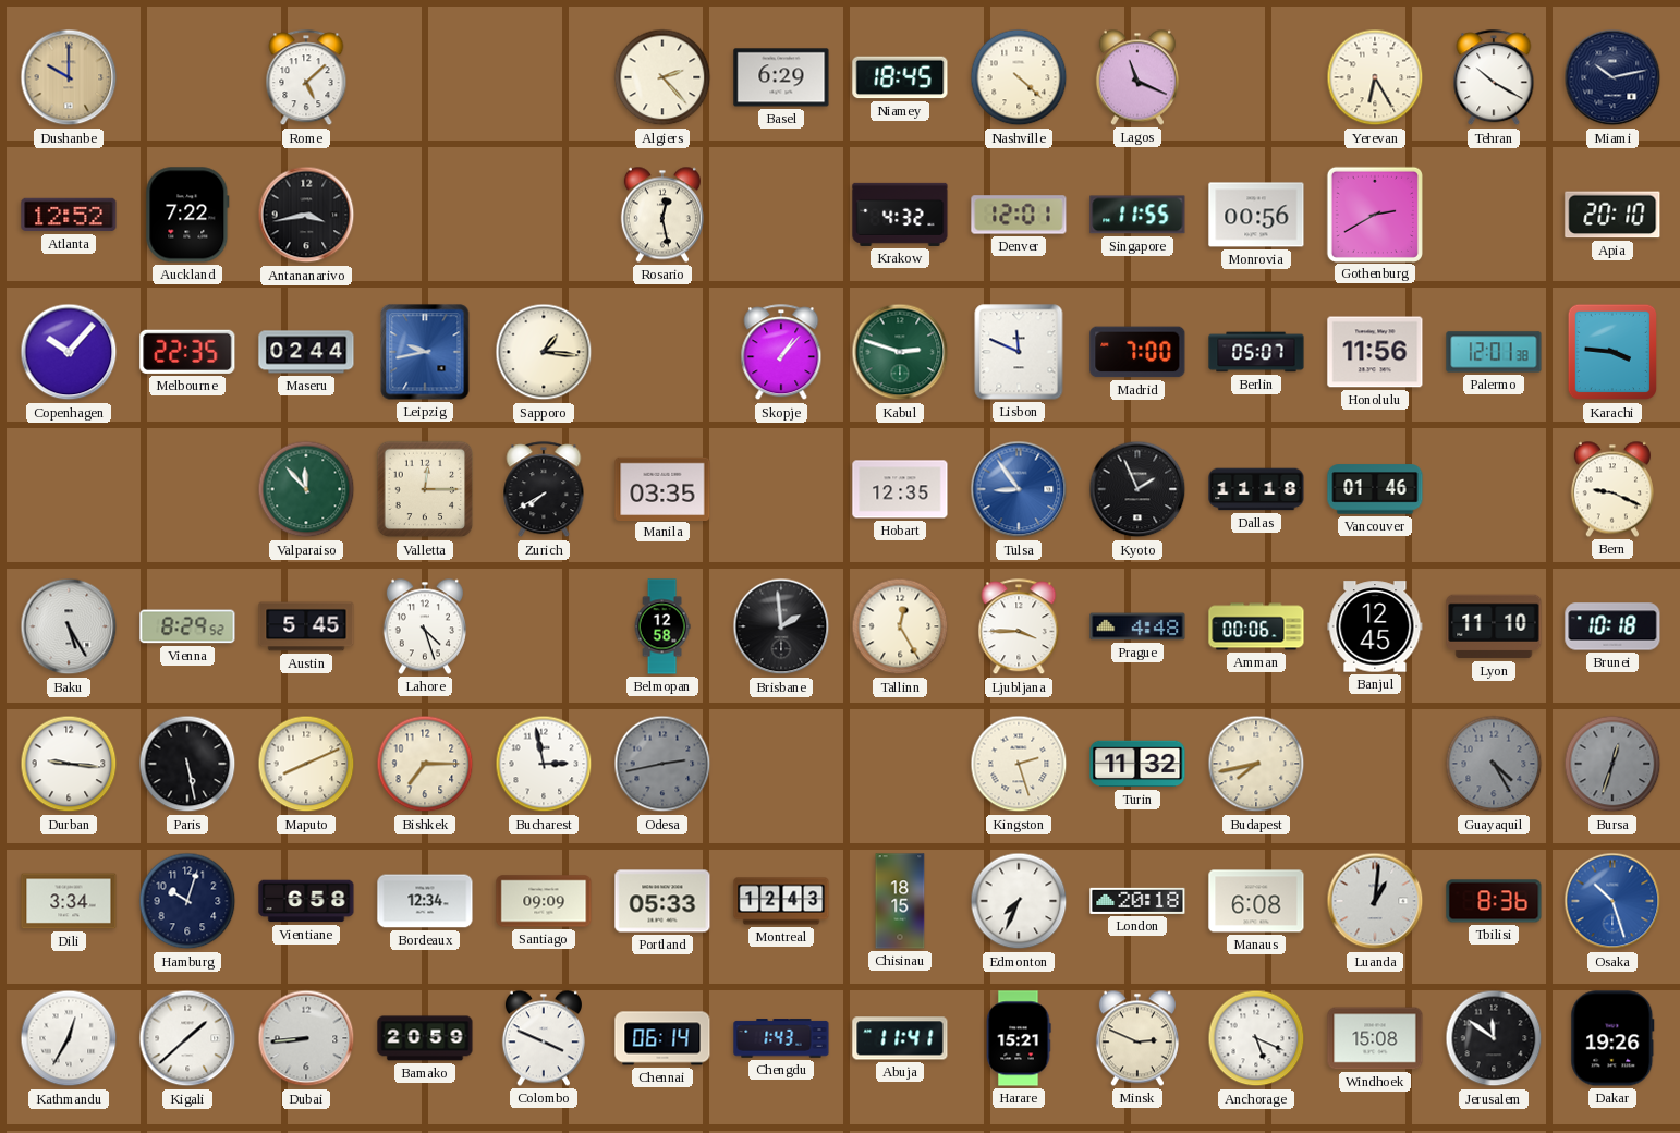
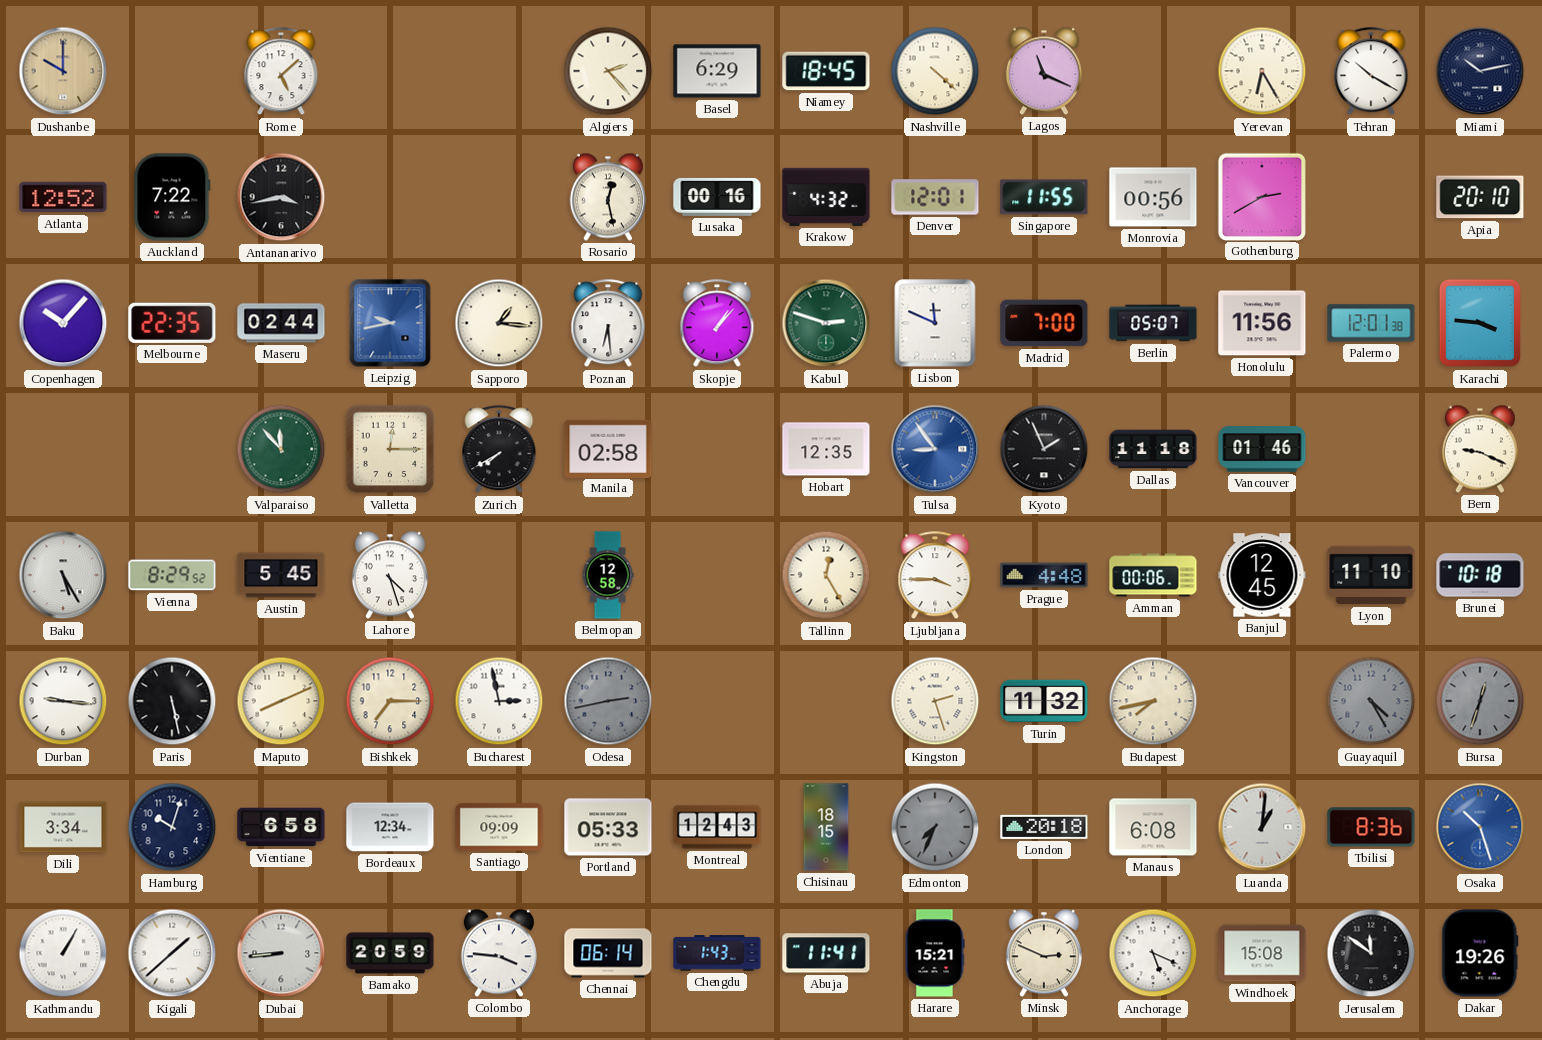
Lusaka: none -> 00:16
Poznan: none -> 6:29
Manila: 03:35 -> 02:58
Brisbane: 1:59 -> none
Edmonton dial: white -> grey
Kathmandu: 12:35 -> 1:05
Colombo: 3:49 -> 3:46
